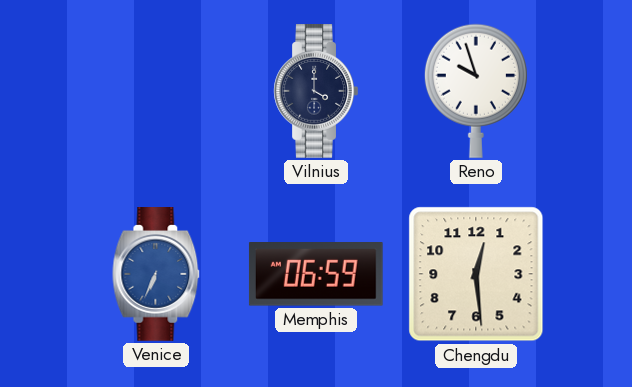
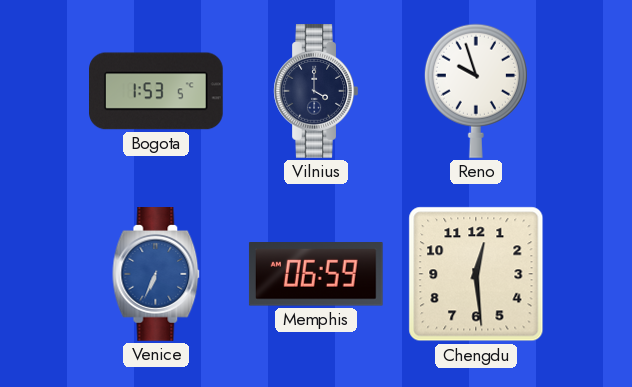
Bogota: none -> 1:53
